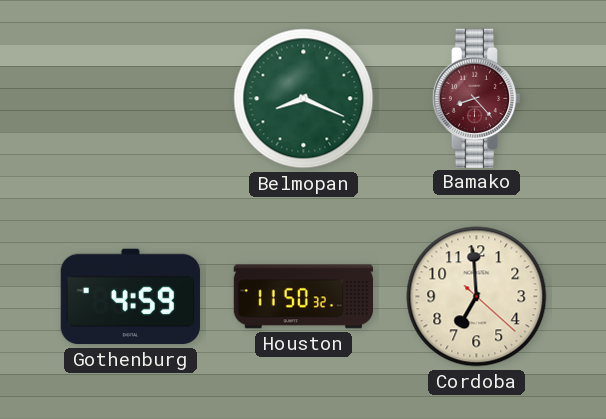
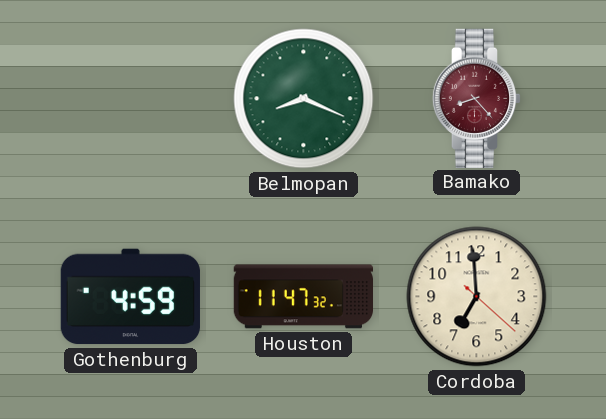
Houston: 11:50 -> 11:47
